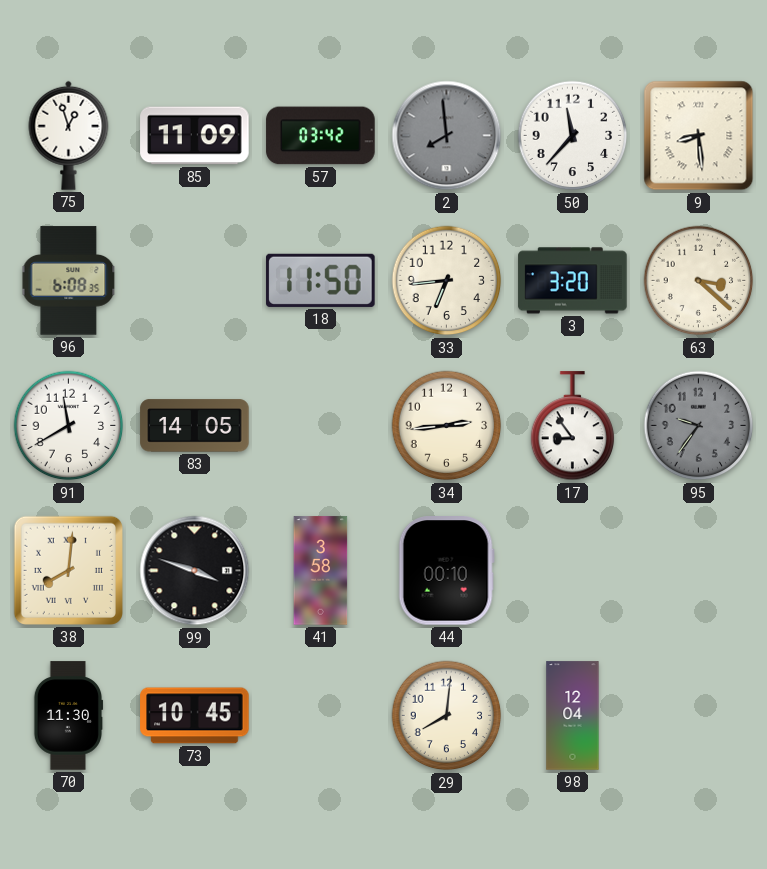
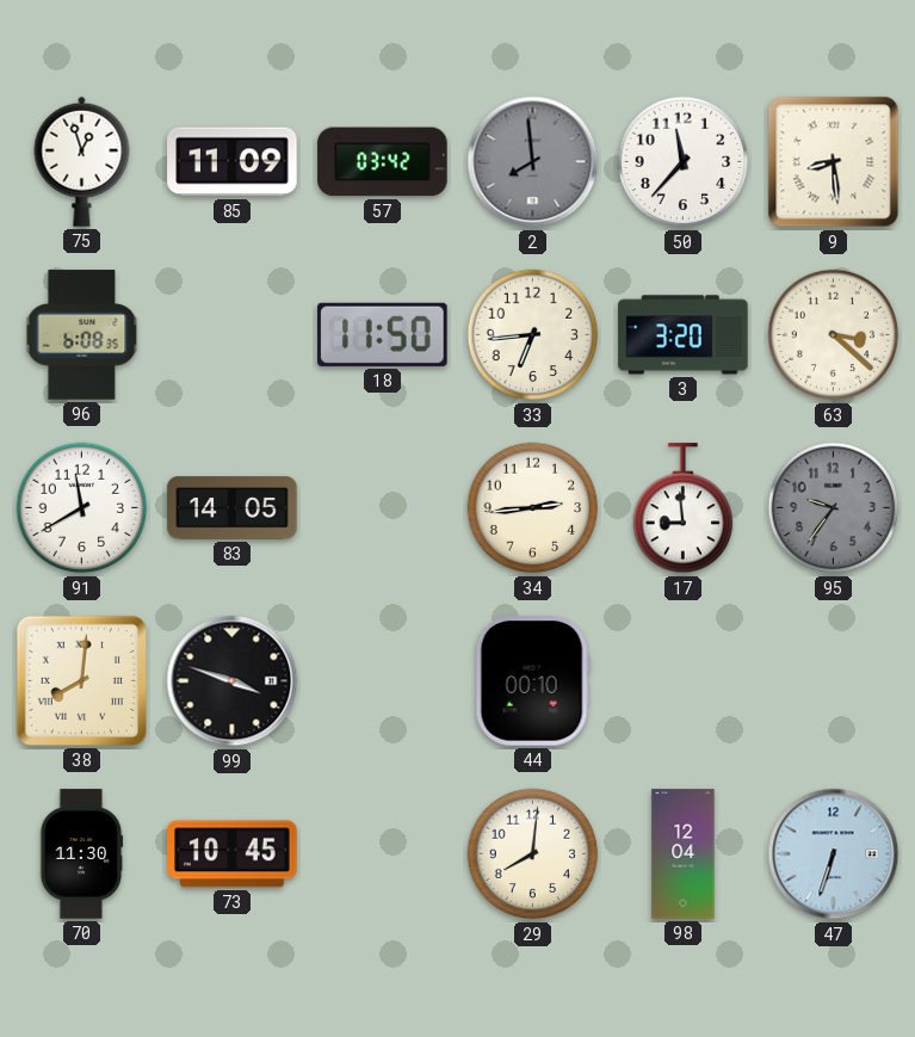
17: 8:54 -> 8:59
41: 3:58 -> none
47: none -> 6:33
